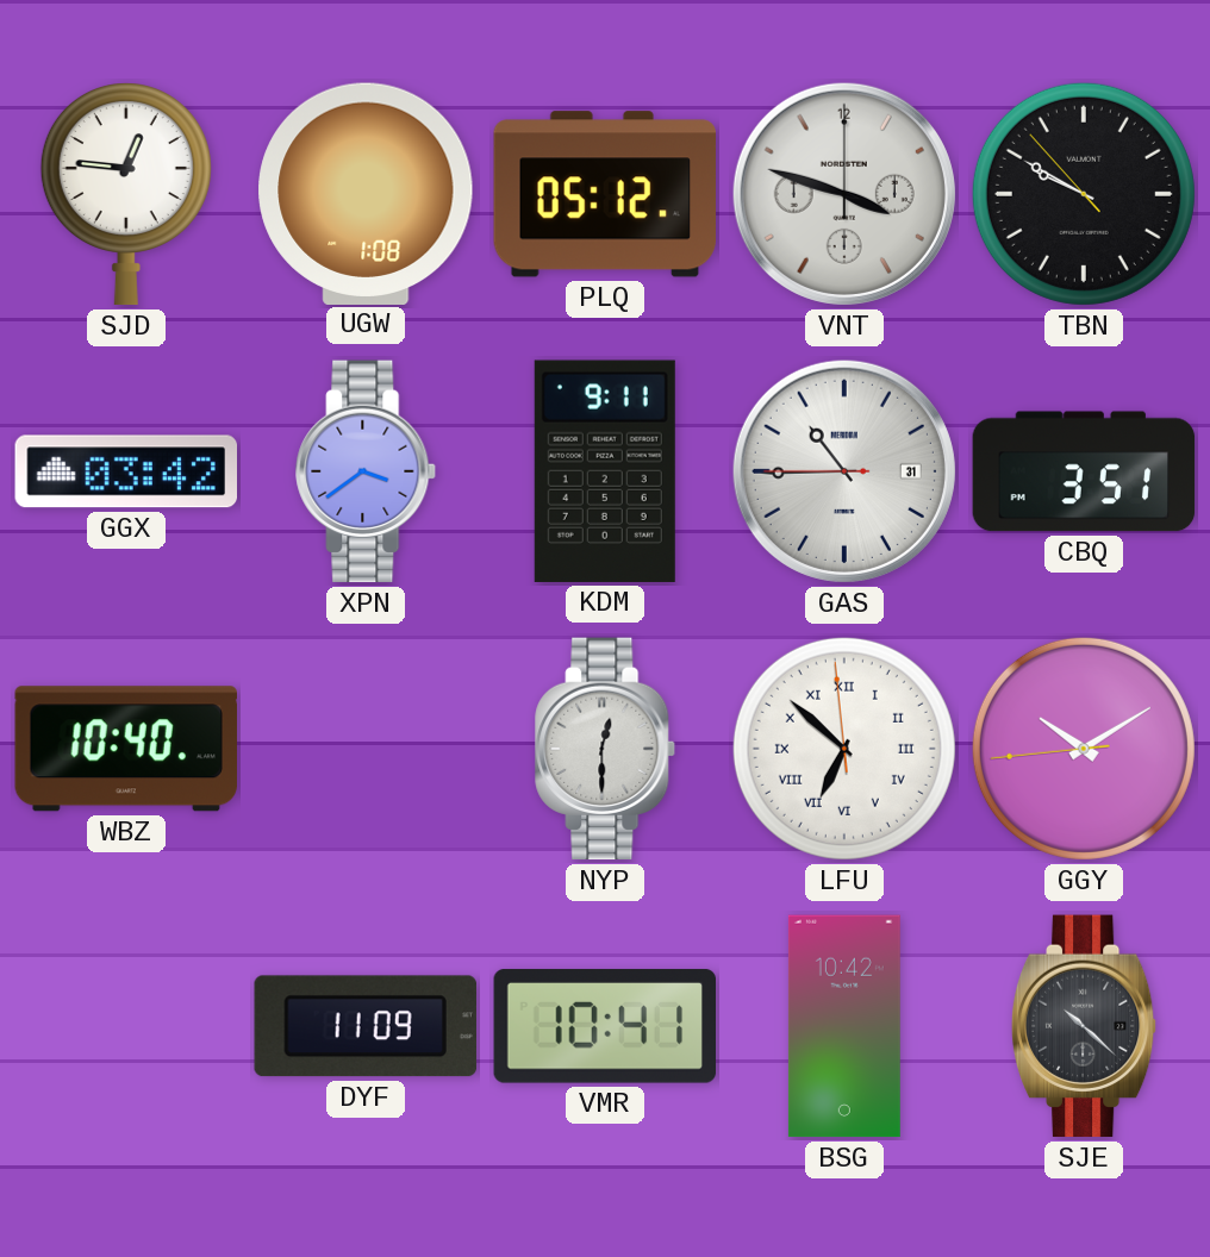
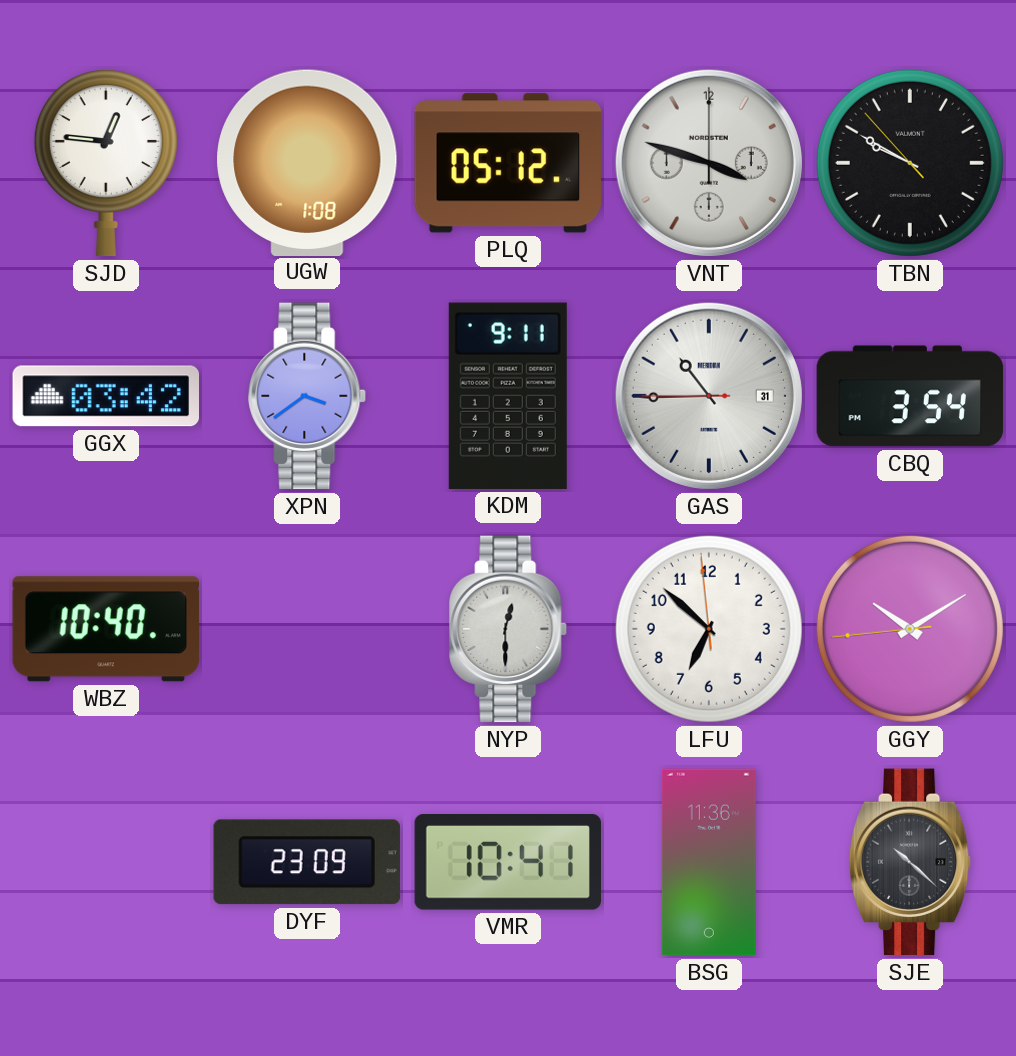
CBQ: 3:51 -> 3:54
LFU numerals: Roman -> Arabic
DYF: 11:09 -> 23:09
BSG: 10:42 -> 11:36
